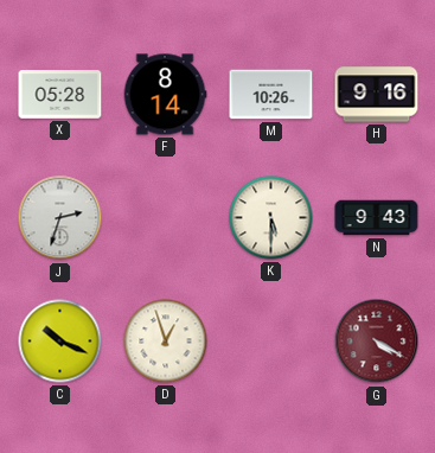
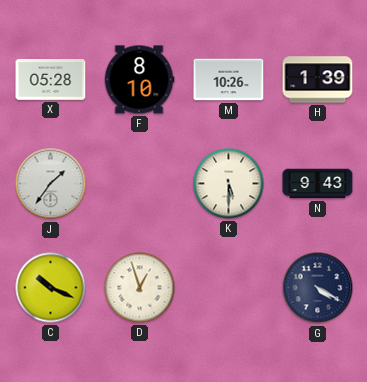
F: 8:14 -> 8:10
H: 9:16 -> 1:39
J: 2:33 -> 1:36
G dial: burgundy -> navy
